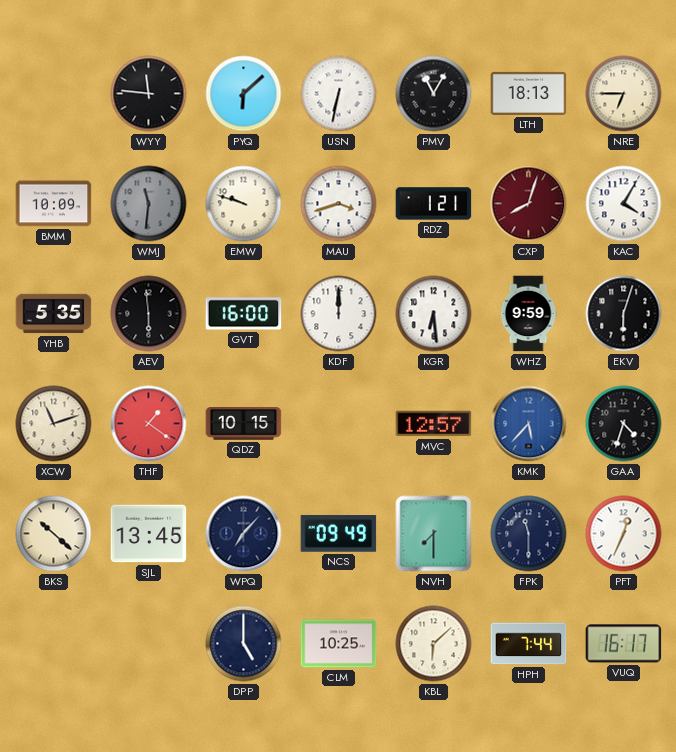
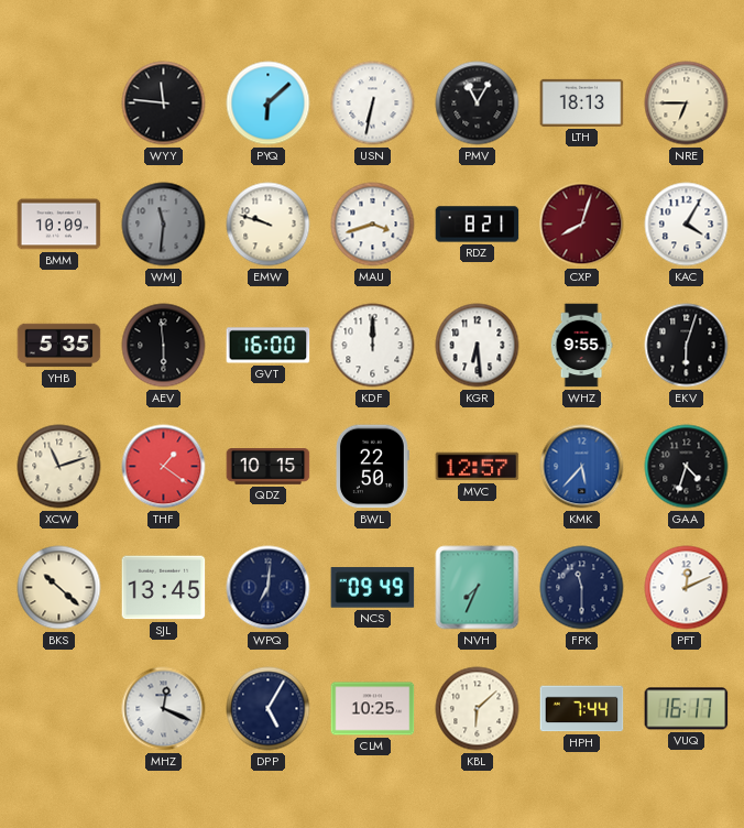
RDZ: 1:21 -> 8:21
WHZ: 9:59 -> 9:55
BWL: none -> 22:50
WPQ: 7:07 -> 7:01
NVH: 7:30 -> 7:34
PFT: 12:34 -> 12:11
MHZ: none -> 12:19
DPP: 5:00 -> 5:05
